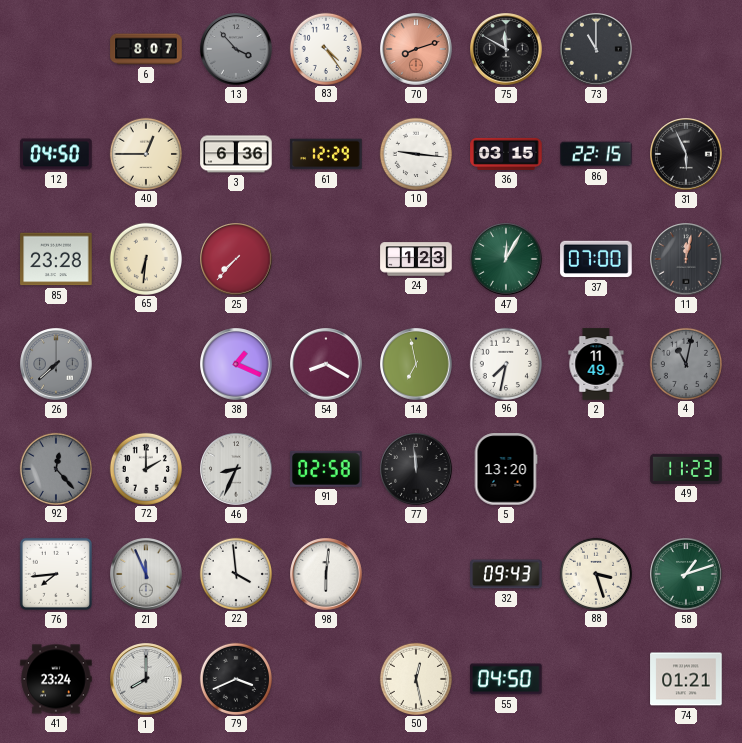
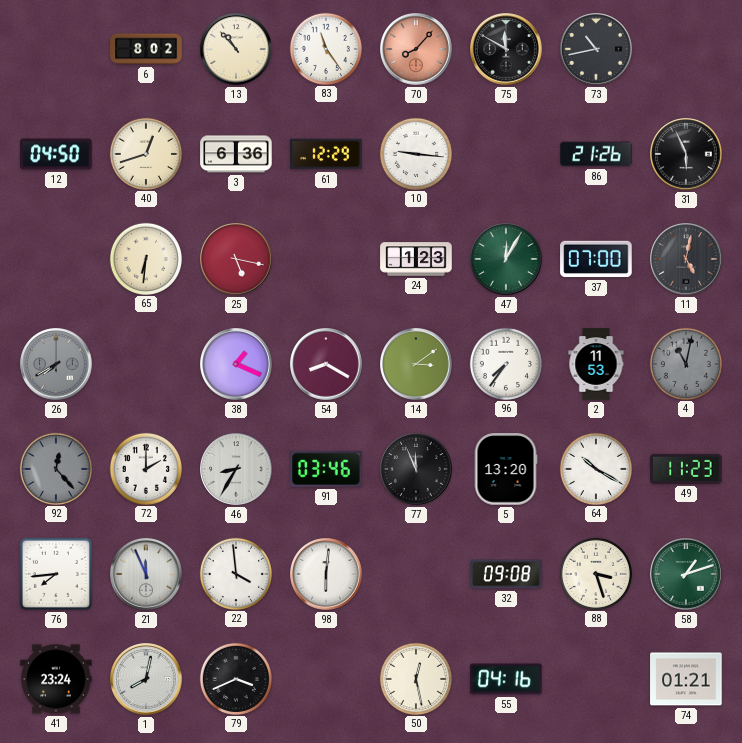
6: 8:07 -> 8:02
13: 3:53 -> 10:53
13 dial: grey -> cream
83: 4:24 -> 11:24
70: 8:12 -> 8:07
73: 11:00 -> 10:43
40: 12:45 -> 12:42
36: 03:15 -> none
86: 22:15 -> 21:26
85: 23:28 -> none
25: 7:37 -> 5:17
11: 12:02 -> 5:02
26: 7:38 -> 7:40
14: 6:58 -> 3:09
96: 7:32 -> 7:36
2: 11:49 -> 11:53
46: 8:34 -> 8:35
91: 02:58 -> 03:46
77: 11:59 -> 11:56
64: none -> 10:20
32: 09:43 -> 09:08
1: 8:00 -> 8:02
55: 04:50 -> 04:16
